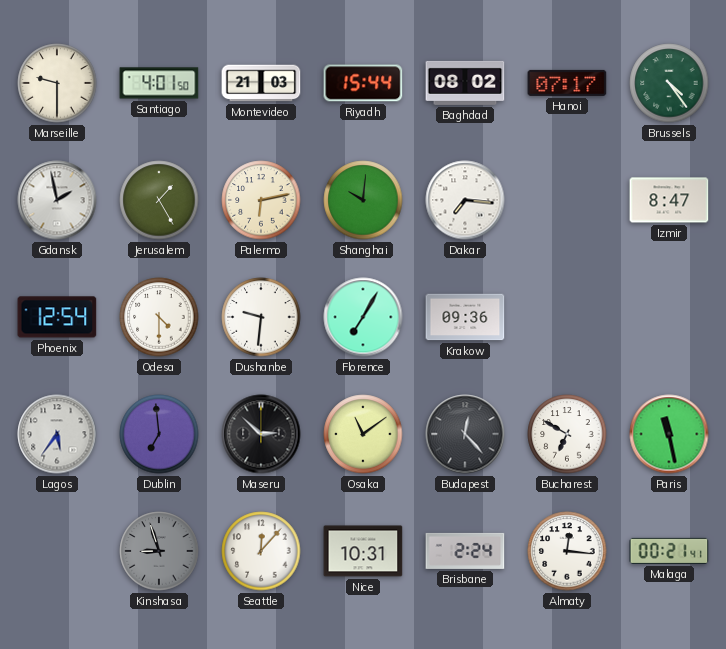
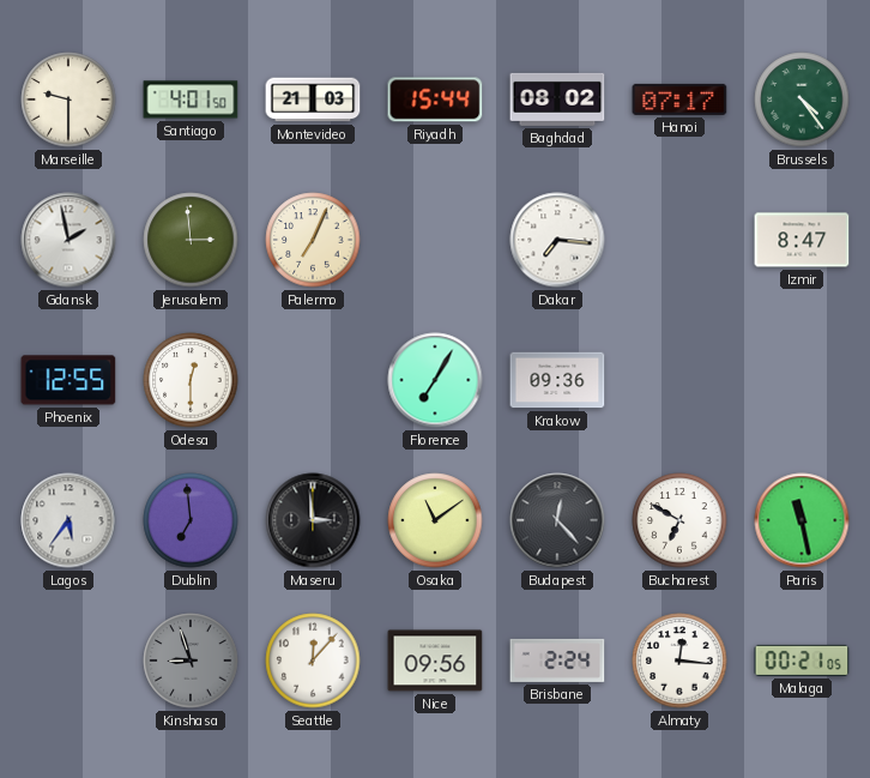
Jerusalem: 1:25 -> 2:59
Palermo: 6:13 -> 7:04
Shanghai: 10:01 -> none
Phoenix: 12:54 -> 12:55
Odesa: 4:30 -> 12:30
Dushanbe: 9:31 -> none
Maseru: 2:52 -> 2:59
Nice: 10:31 -> 09:56
Malaga: 00:21:41 -> 00:21:05
